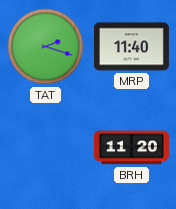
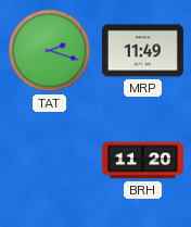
MRP: 11:40 -> 11:49
